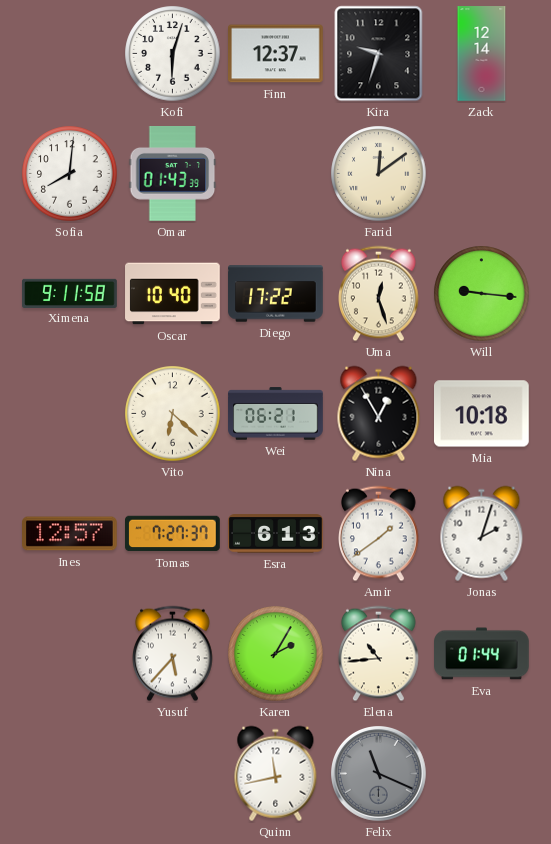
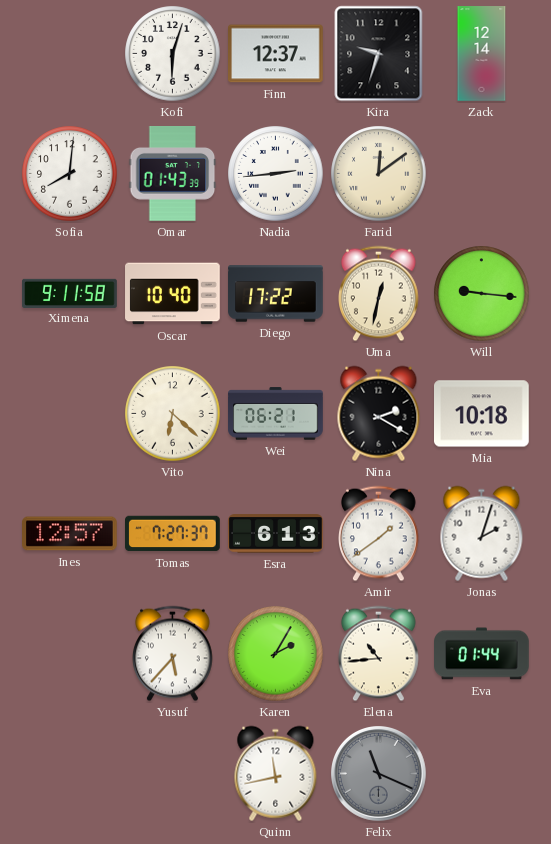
Nadia: none -> 2:44
Uma: 12:27 -> 12:32
Nina: 12:55 -> 2:20
